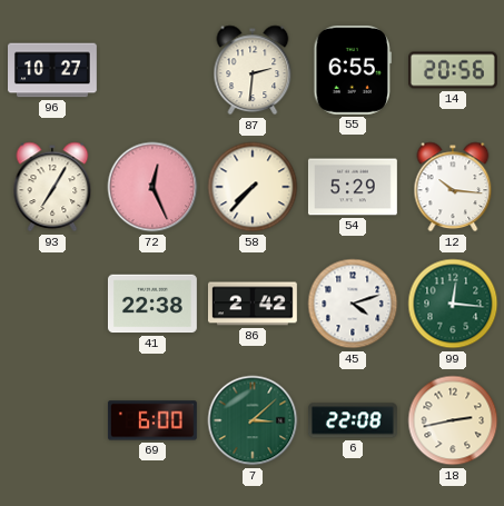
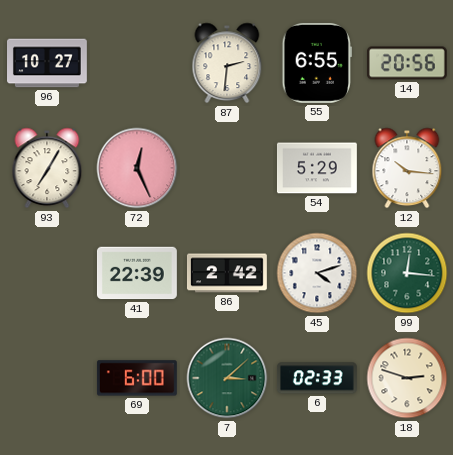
58: 7:37 -> none
41: 22:38 -> 22:39
6: 22:08 -> 02:33
18: 2:43 -> 2:48
